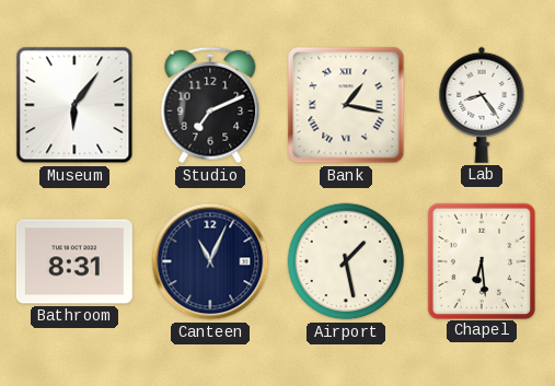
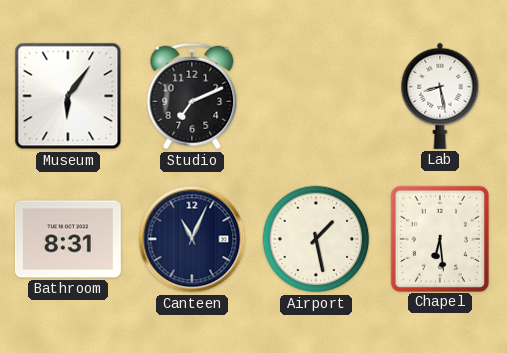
Bank: 1:17 -> none
Lab: 8:24 -> 8:28
